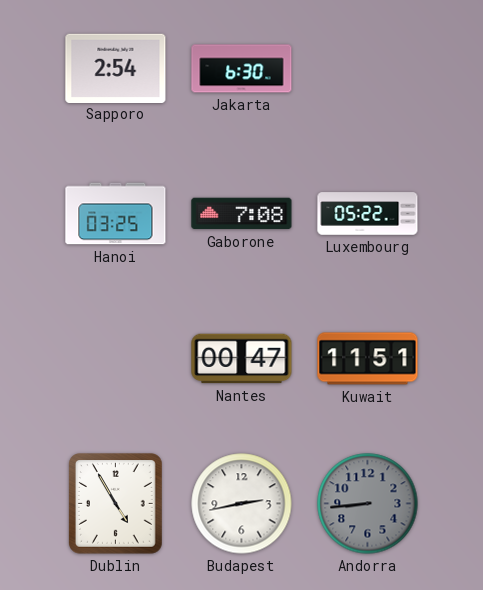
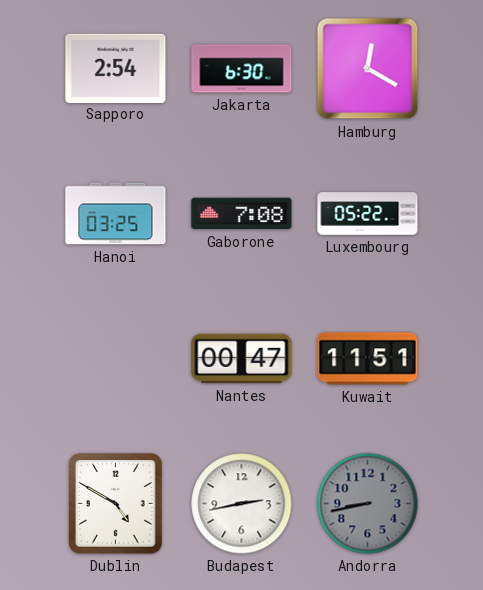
Hamburg: none -> 12:20
Dublin: 4:55 -> 4:50
Andorra: 8:44 -> 8:43
